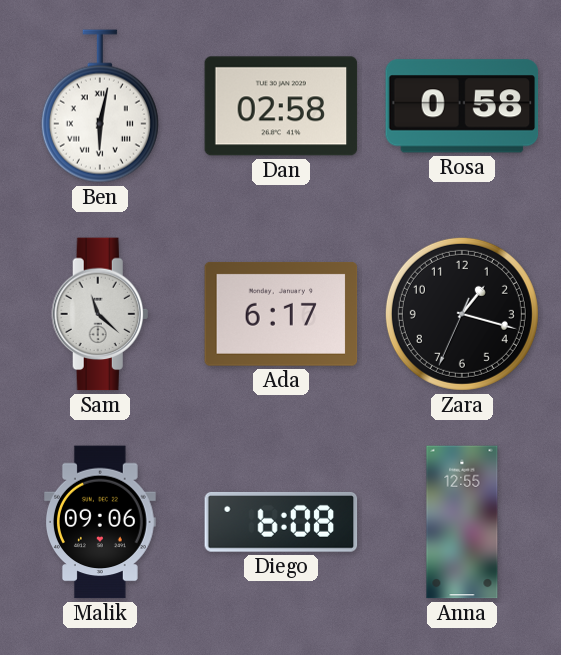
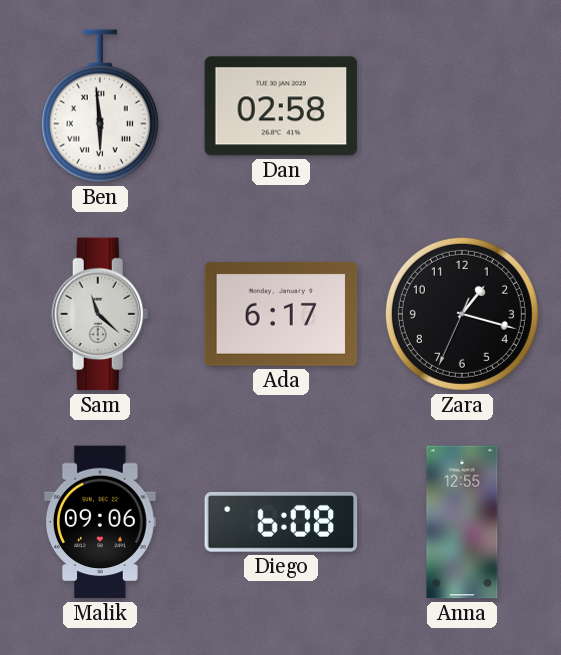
Ben: 6:02 -> 5:59
Rosa: 0:58 -> none
